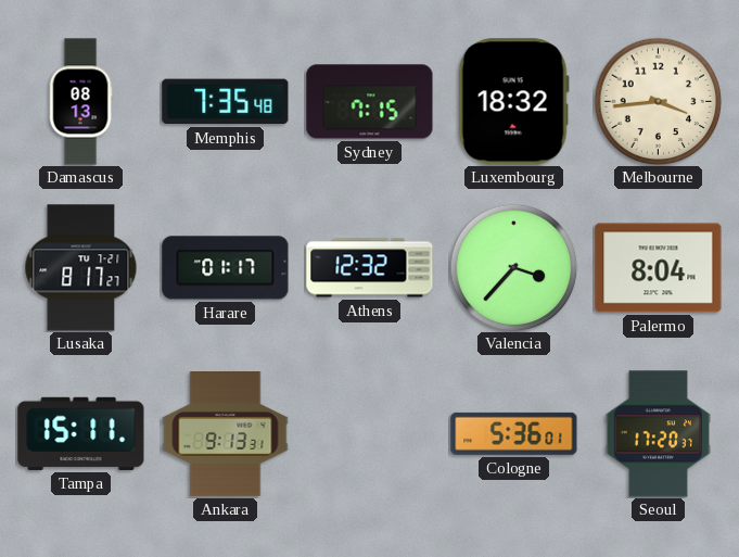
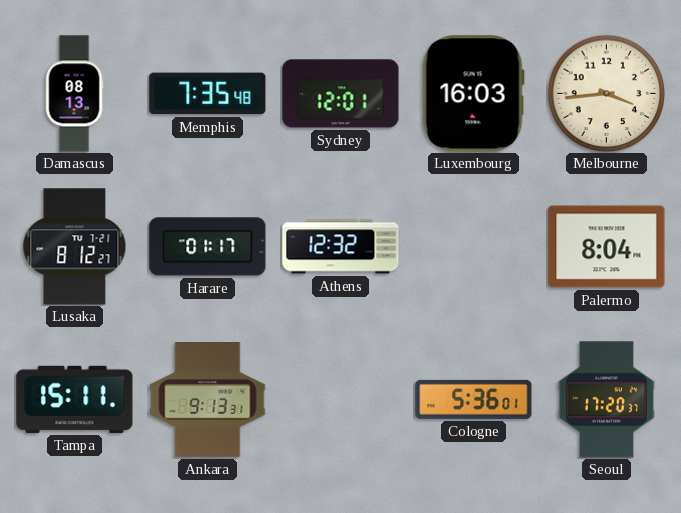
Sydney: 7:15 -> 12:01
Luxembourg: 18:32 -> 16:03
Lusaka: 8:17 -> 8:12
Valencia: 3:37 -> none
